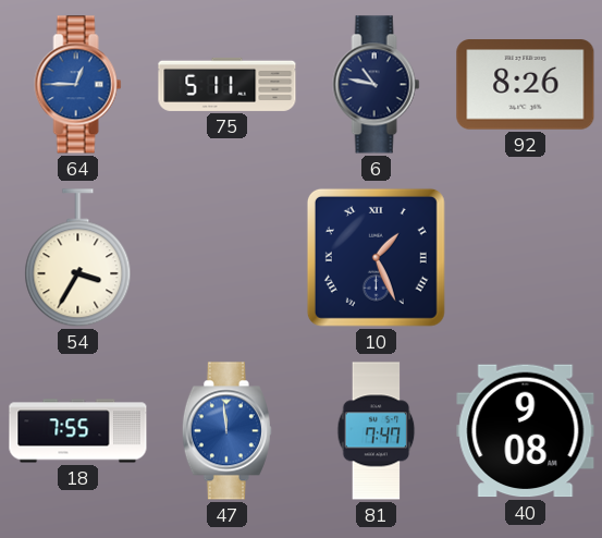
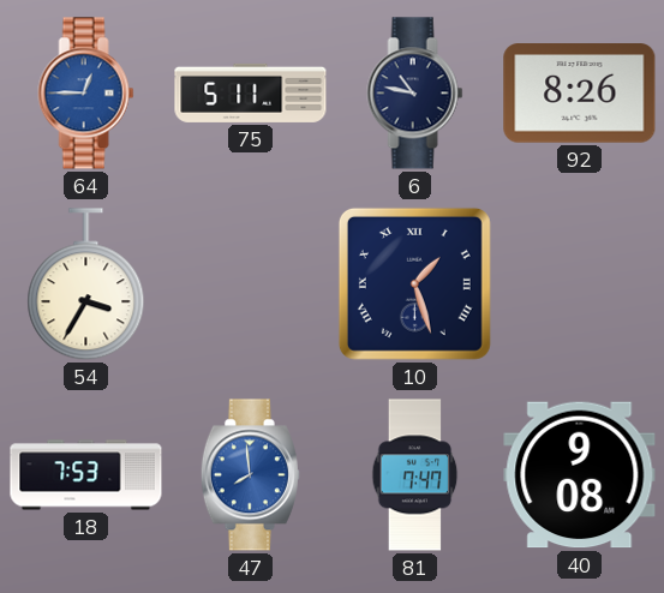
10: 1:26 -> 1:27
18: 7:55 -> 7:53
47: 11:59 -> 7:59
